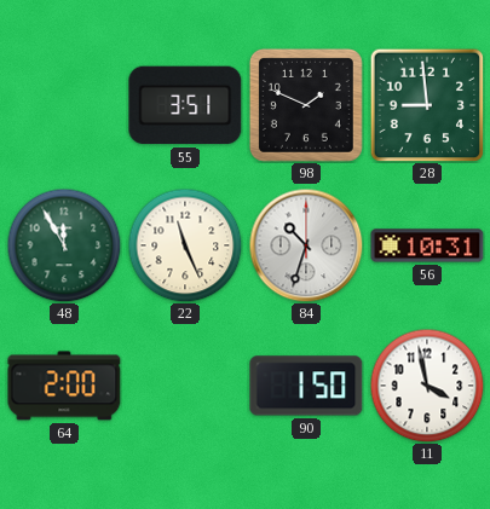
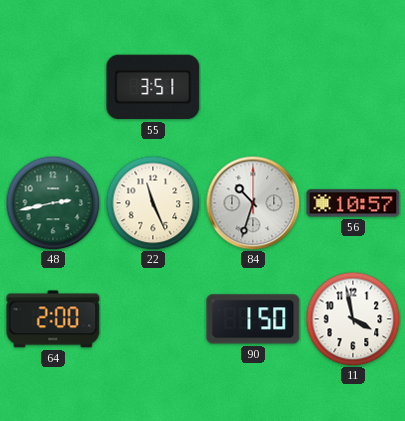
98: 1:49 -> none
28: 8:59 -> none
48: 11:55 -> 2:43
56: 10:31 -> 10:57
